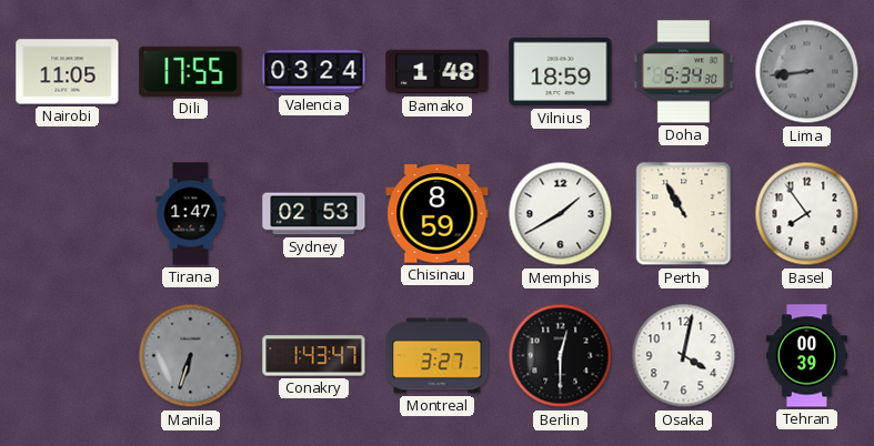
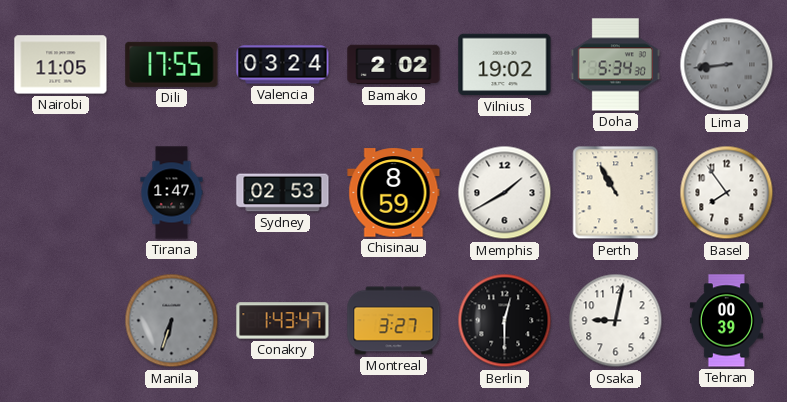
Bamako: 1:48 -> 2:02
Vilnius: 18:59 -> 19:02
Osaka: 4:02 -> 9:02
